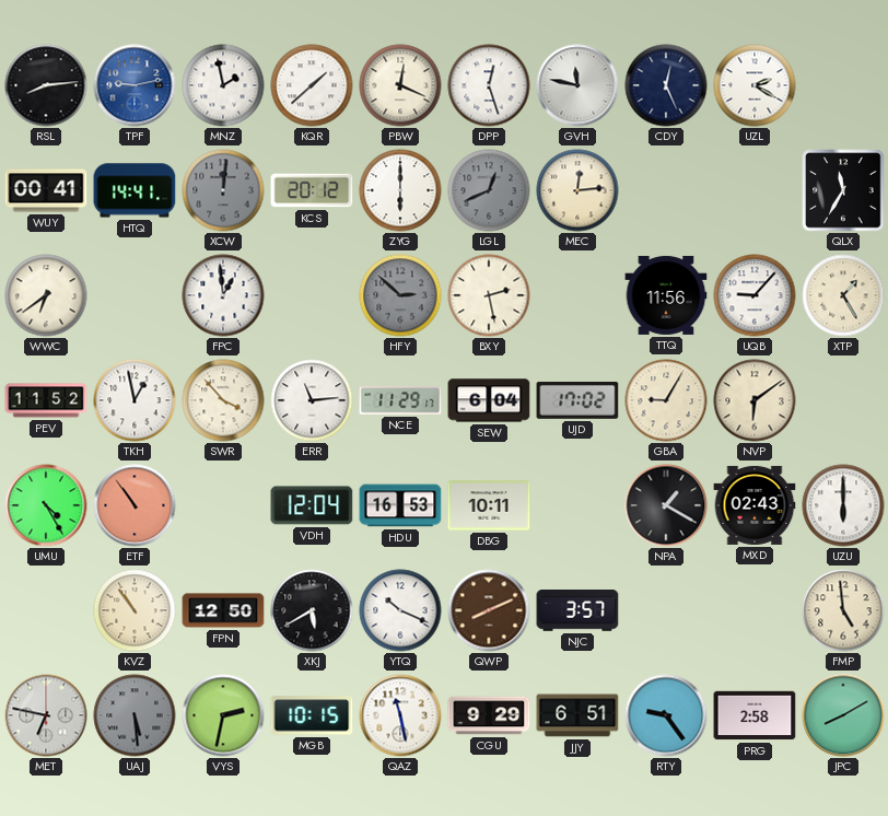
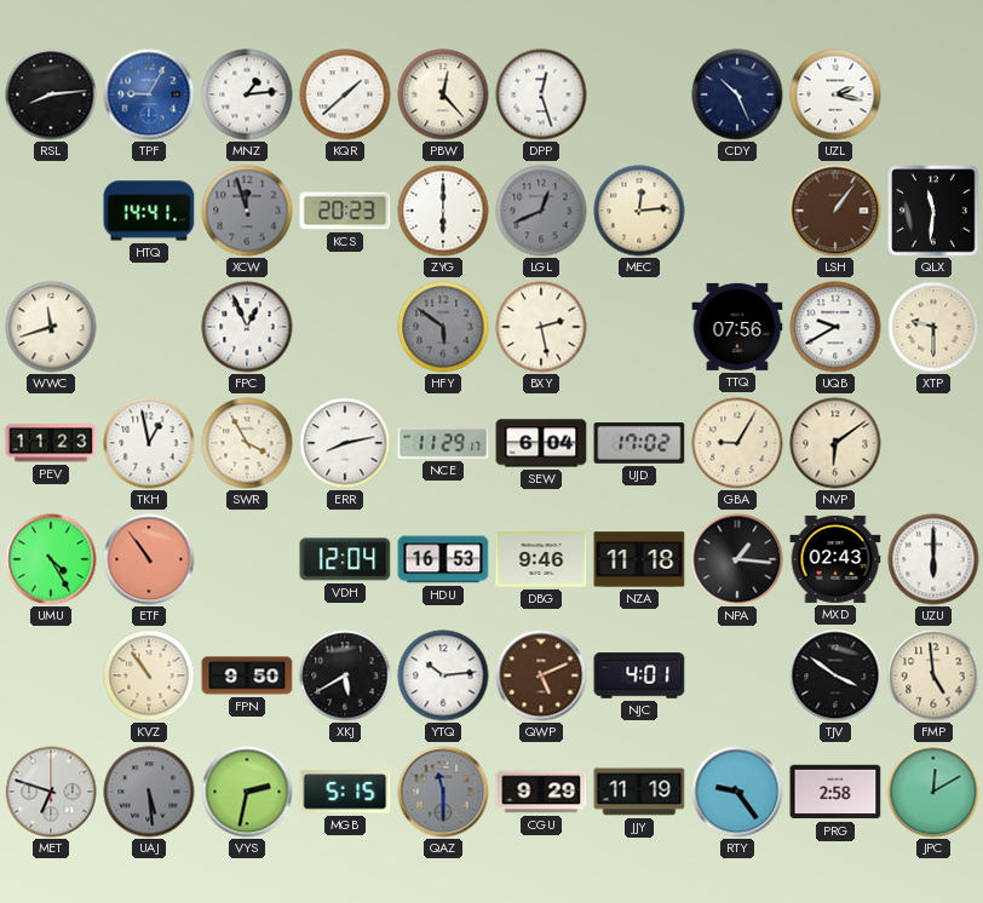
TPF: 9:13 -> 9:05
MNZ: 1:58 -> 1:14
PBW: 12:19 -> 12:23
GVH: 11:47 -> none
CDY: 12:26 -> 10:26
UZL: 2:20 -> 2:17
WUY: 00:41 -> none
XCW: 12:01 -> 11:57
KCS: 20:12 -> 20:23
LSH: none -> 1:06
QLX: 11:35 -> 11:31
WWC: 6:39 -> 11:42
FPC: 12:59 -> 12:56
HFY: 2:52 -> 5:51
TTQ: 11:56 -> 07:56
UQB: 9:07 -> 9:40
XTP: 1:25 -> 9:30
PEV: 11:52 -> 11:23
SWR: 3:53 -> 3:55
ERR: 11:14 -> 8:13
DBG: 10:11 -> 9:46
NZA: none -> 11:18
NPA: 1:20 -> 1:16
FPN: 12:50 -> 9:50
YTQ: 10:19 -> 10:14
QWP: 8:11 -> 5:11
NJC: 3:57 -> 4:01
TJV: none -> 3:51
MET: 6:47 -> 6:48
MGB: 10:15 -> 5:15
QAZ: 11:28 -> 11:30
QAZ dial: white -> grey
JJY: 6:51 -> 11:19
JPC: 8:10 -> 12:10
